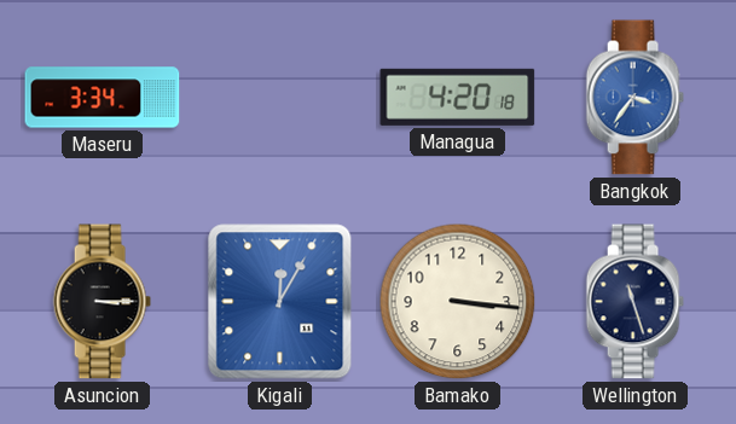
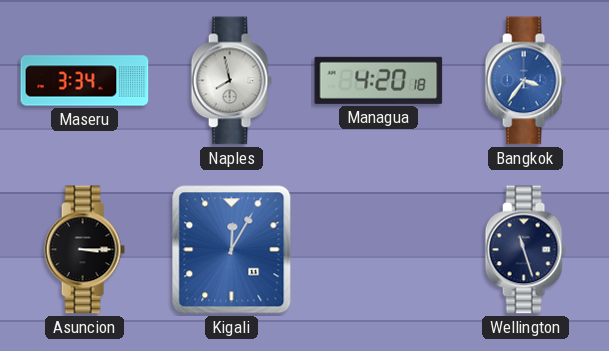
Naples: none -> 7:58
Bamako: 3:16 -> none
